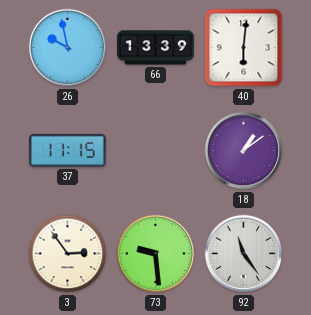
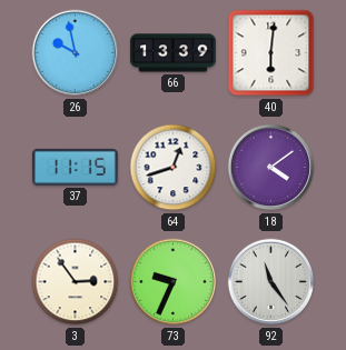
64: none -> 12:42
18: 1:09 -> 4:09
73: 9:29 -> 9:34
